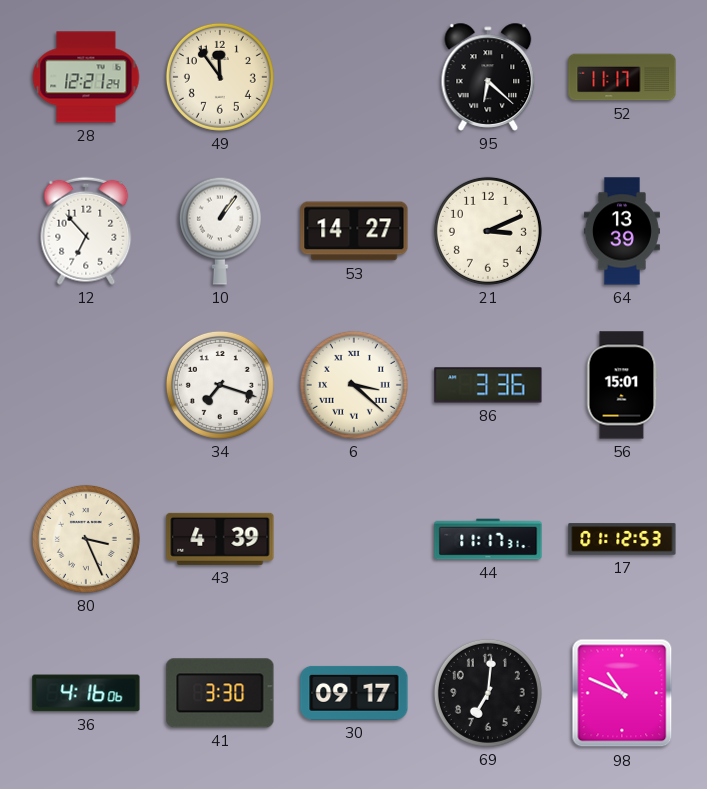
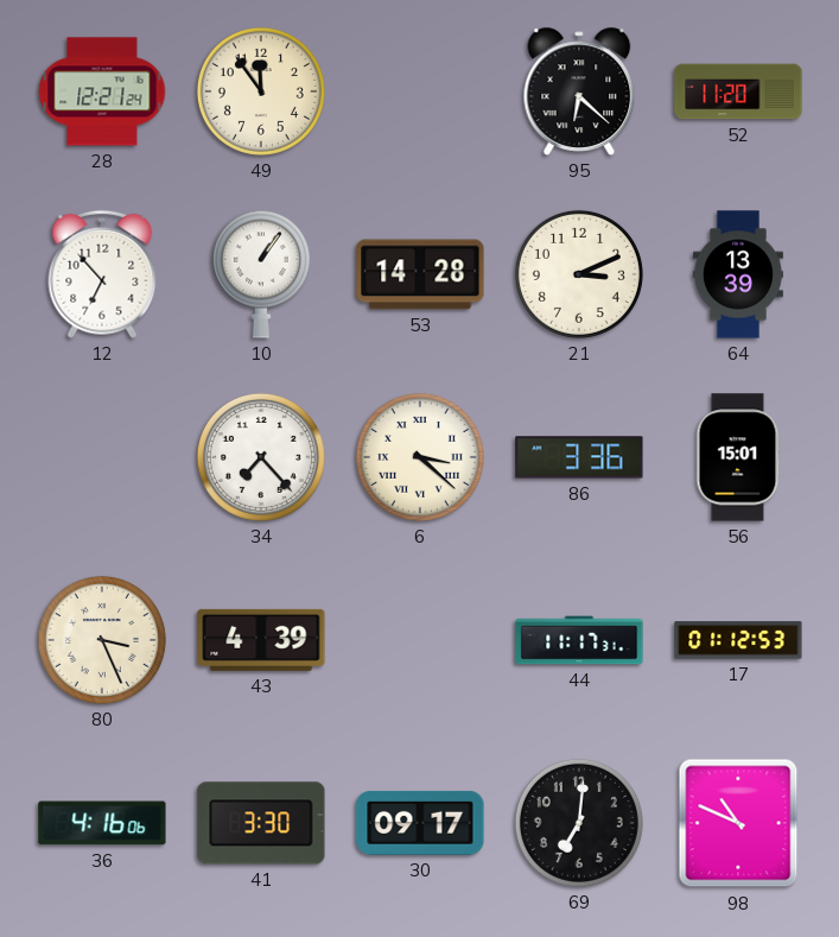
52: 11:17 -> 11:20
53: 14:27 -> 14:28
34: 7:18 -> 7:23
